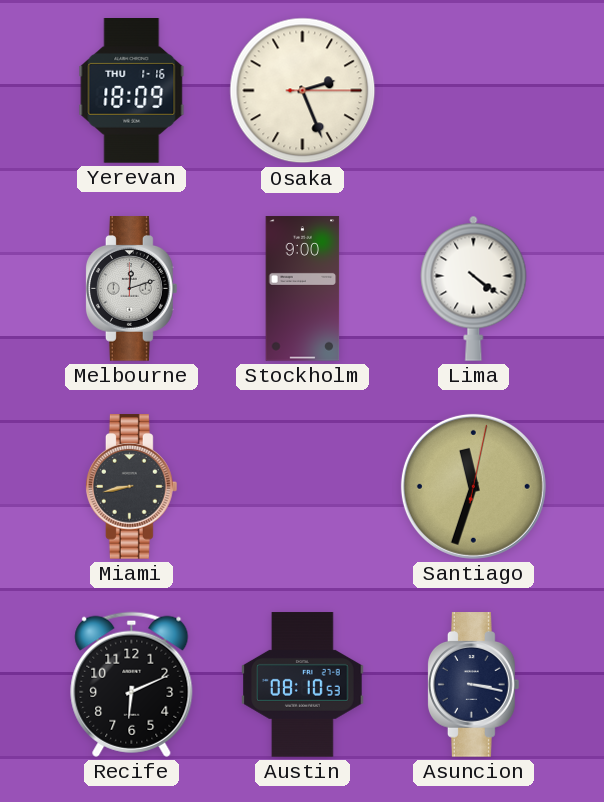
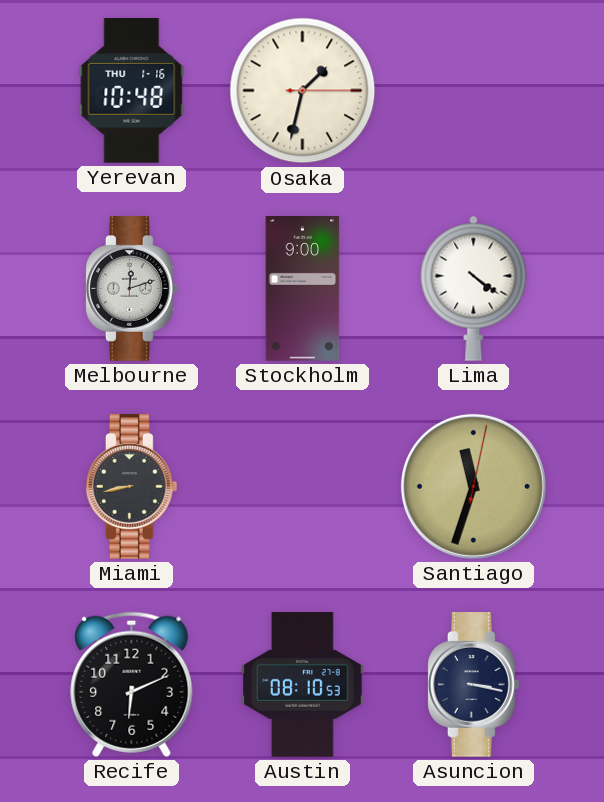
Yerevan: 18:09 -> 10:48
Osaka: 2:26 -> 1:32
